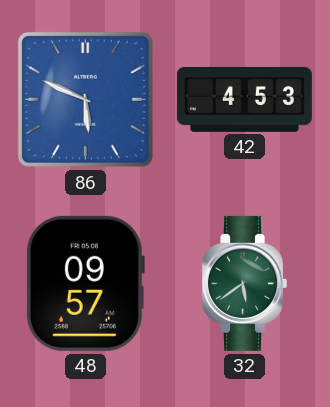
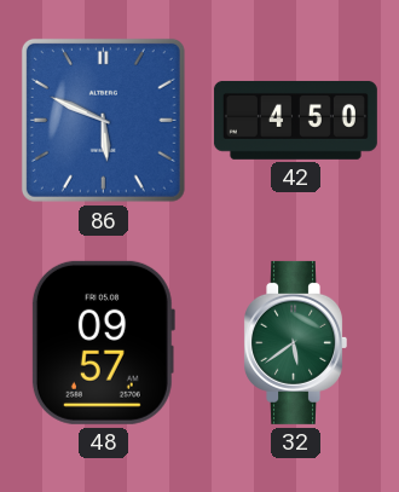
42: 4:53 -> 4:50
